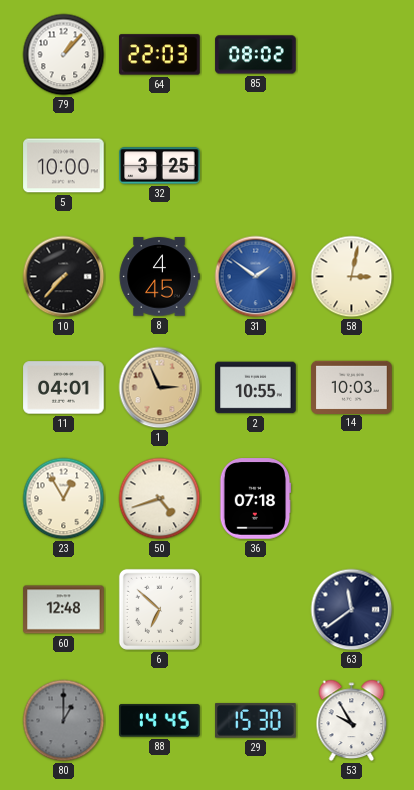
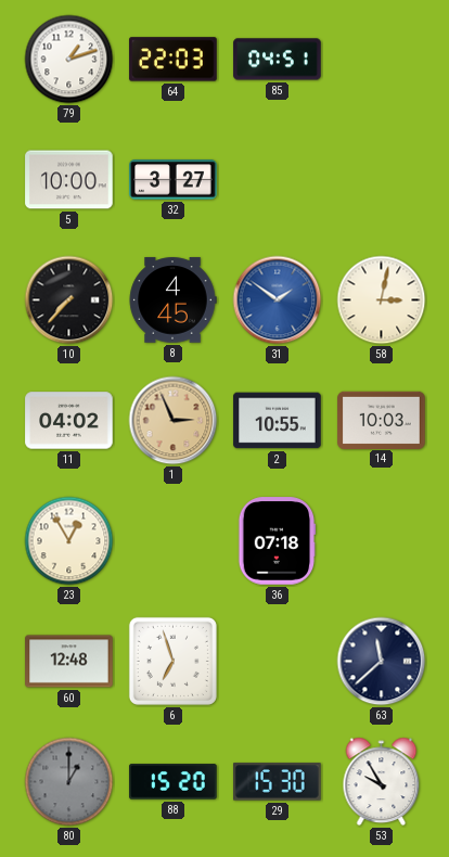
79: 1:07 -> 1:12
85: 08:02 -> 04:51
32: 3:25 -> 3:27
11: 04:01 -> 04:02
50: 4:42 -> none
6: 6:52 -> 6:57
63: 11:39 -> 11:38
88: 14:45 -> 15:20
